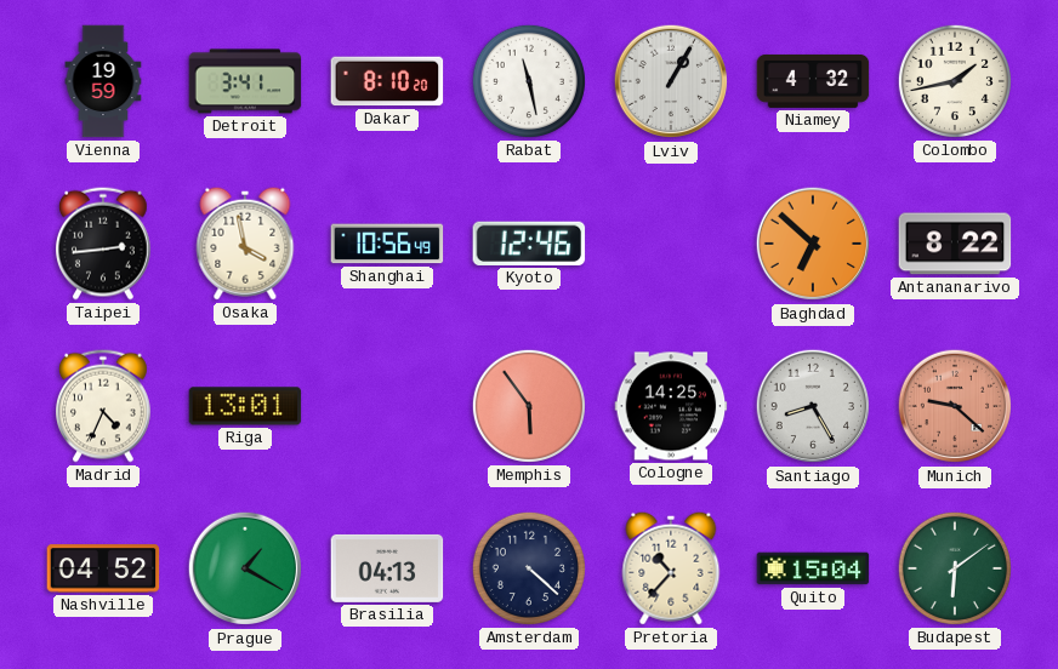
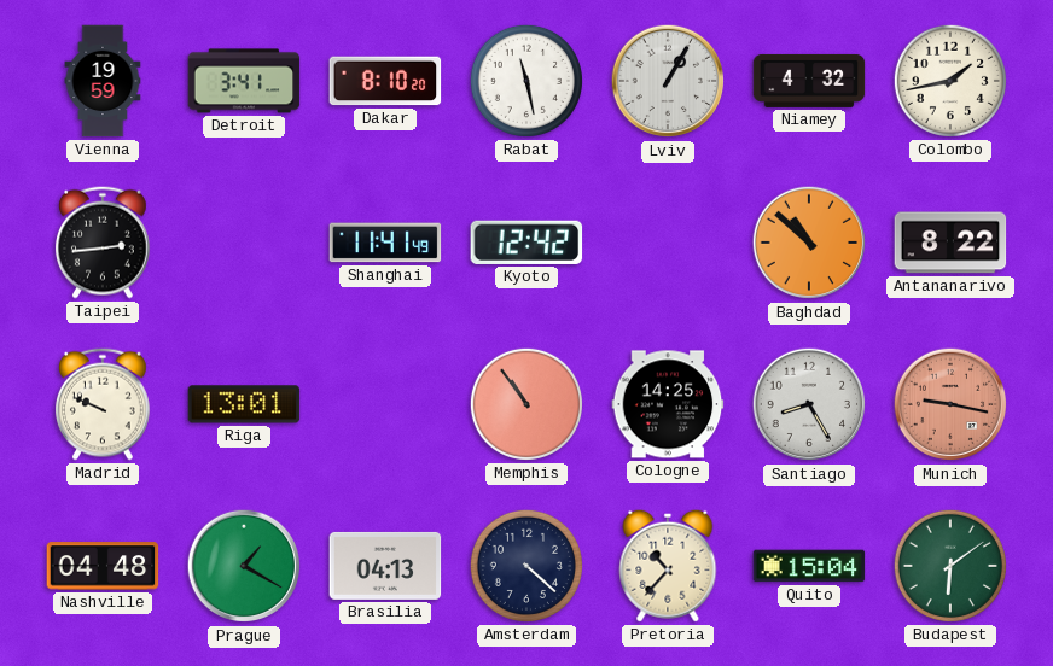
Osaka: 3:58 -> none
Shanghai: 10:56 -> 11:41
Kyoto: 12:46 -> 12:42
Baghdad: 6:52 -> 10:52
Madrid: 4:34 -> 9:49
Memphis: 5:54 -> 10:54
Munich: 9:22 -> 9:17
Nashville: 04:52 -> 04:48
